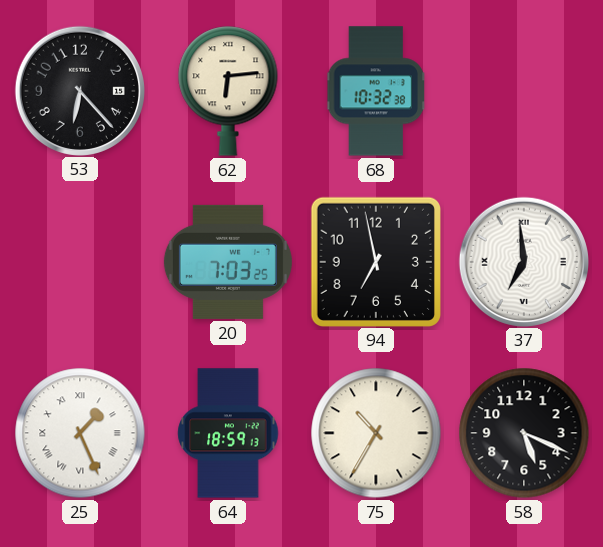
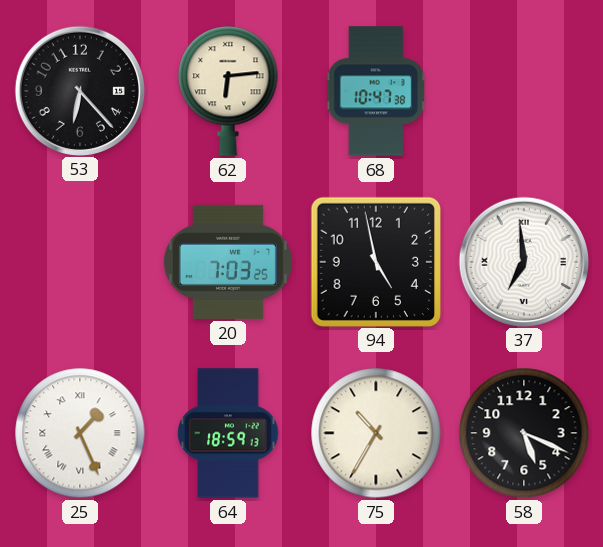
68: 10:32 -> 10:47
94: 6:58 -> 4:58
